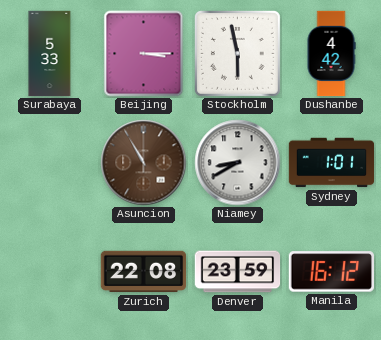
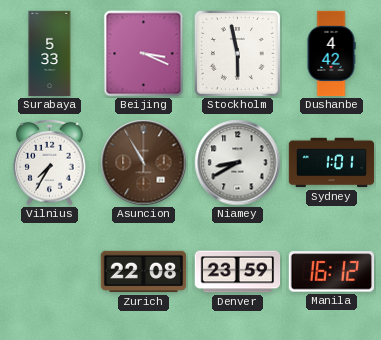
Beijing: 3:15 -> 3:19
Vilnius: none -> 7:35
